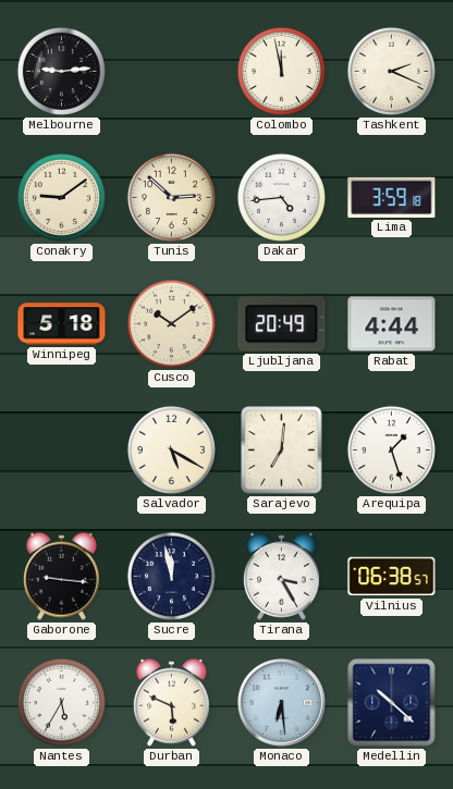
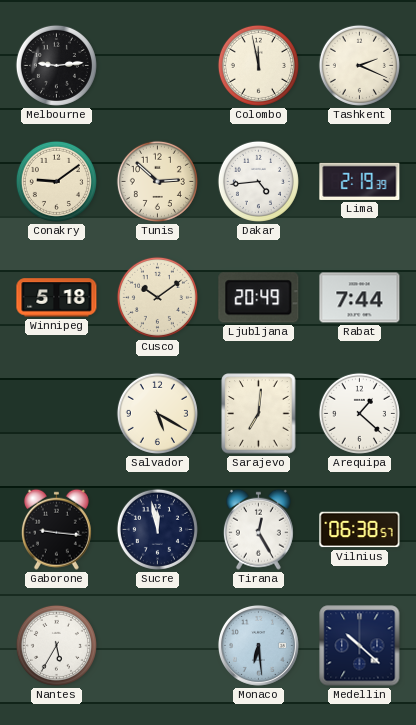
Lima: 3:59 -> 2:19
Rabat: 4:44 -> 7:44
Arequipa: 1:27 -> 1:22
Tirana: 3:25 -> 12:25
Durban: 5:49 -> none
